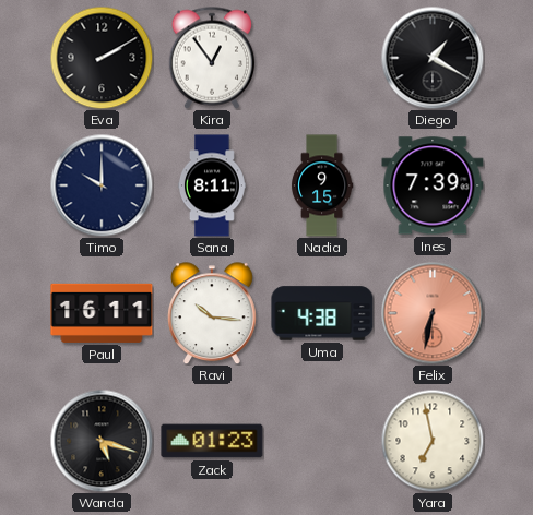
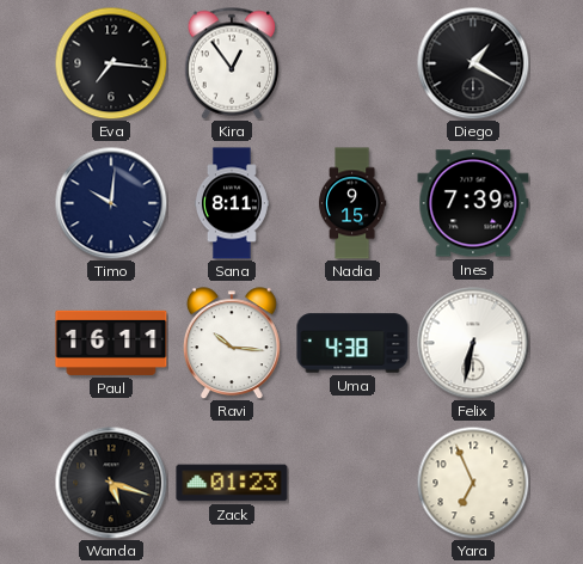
Eva: 2:10 -> 7:16
Timo: 10:00 -> 10:01
Felix dial: salmon -> white
Yara: 6:58 -> 6:56
